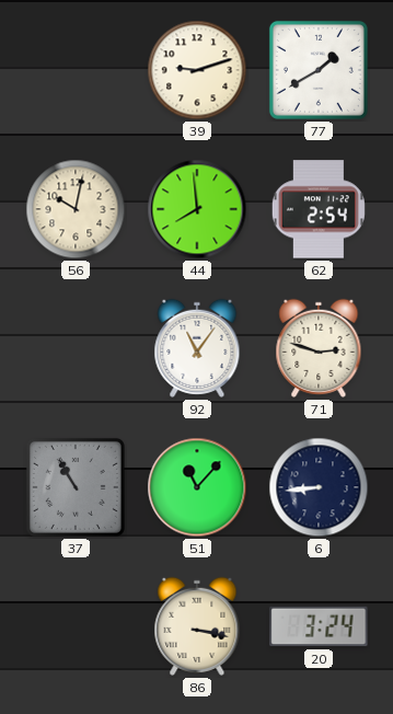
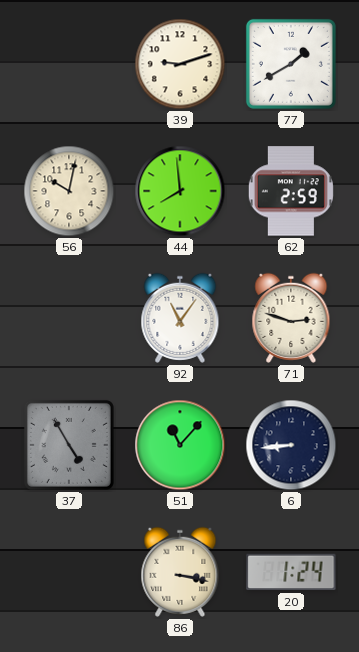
62: 2:54 -> 2:59
37: 10:55 -> 4:55
20: 3:24 -> 1:24
